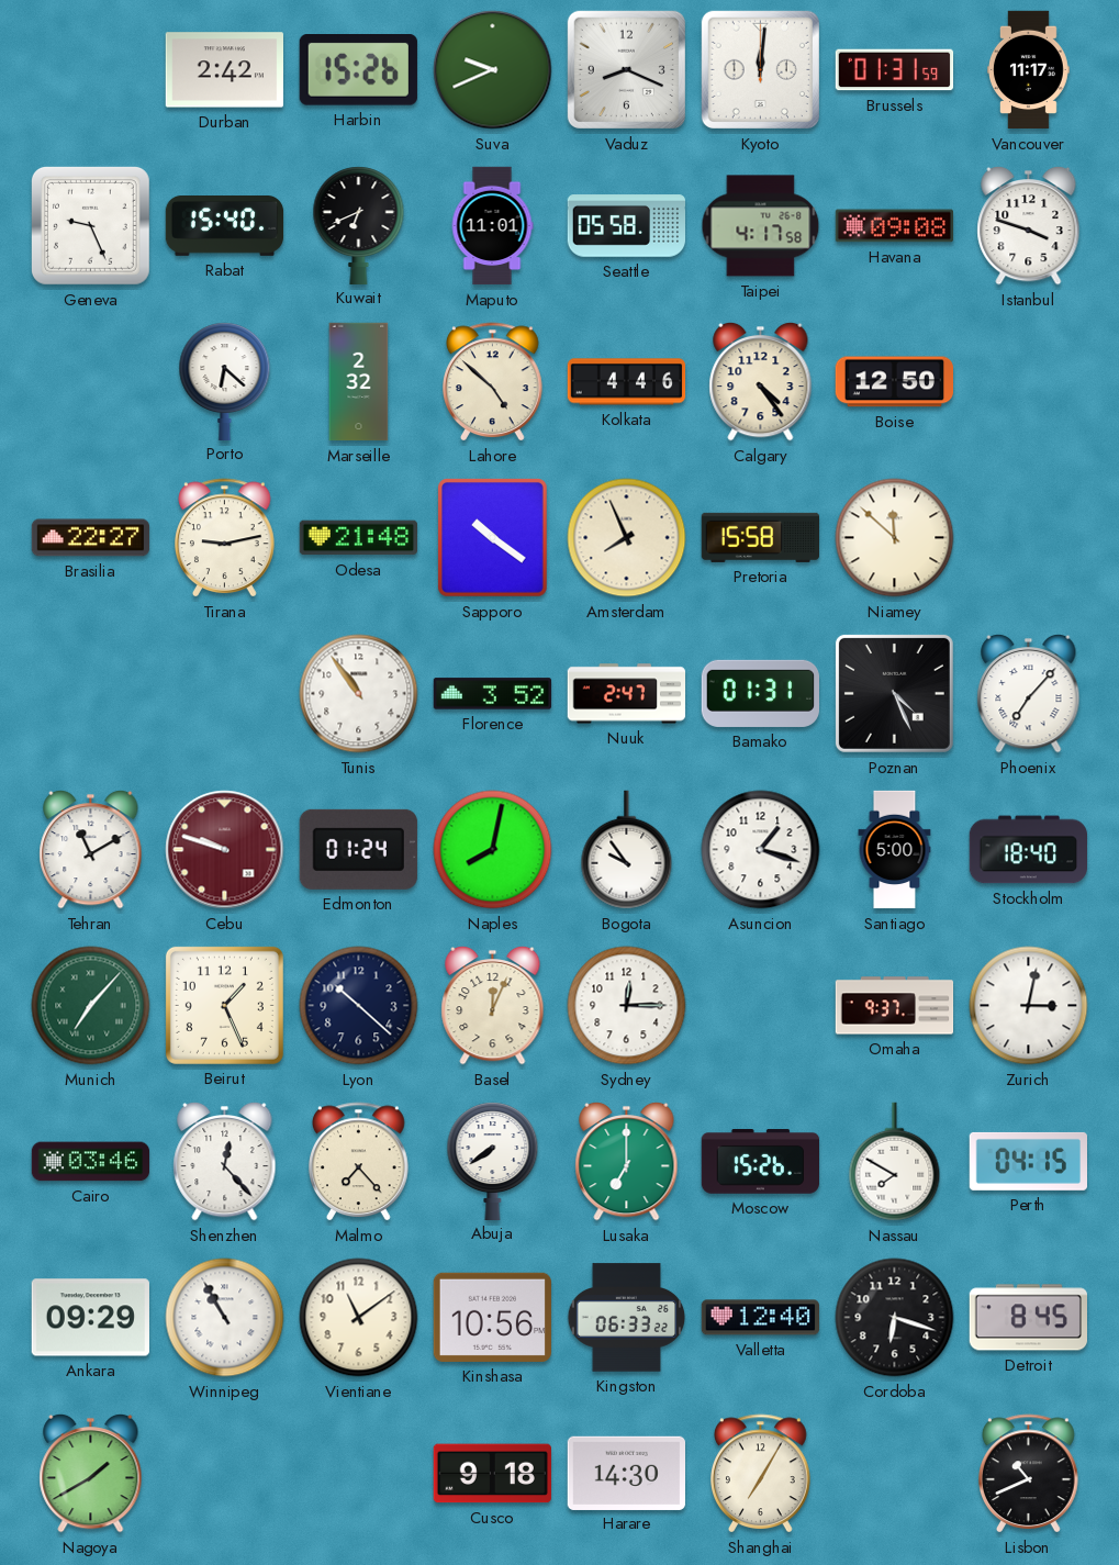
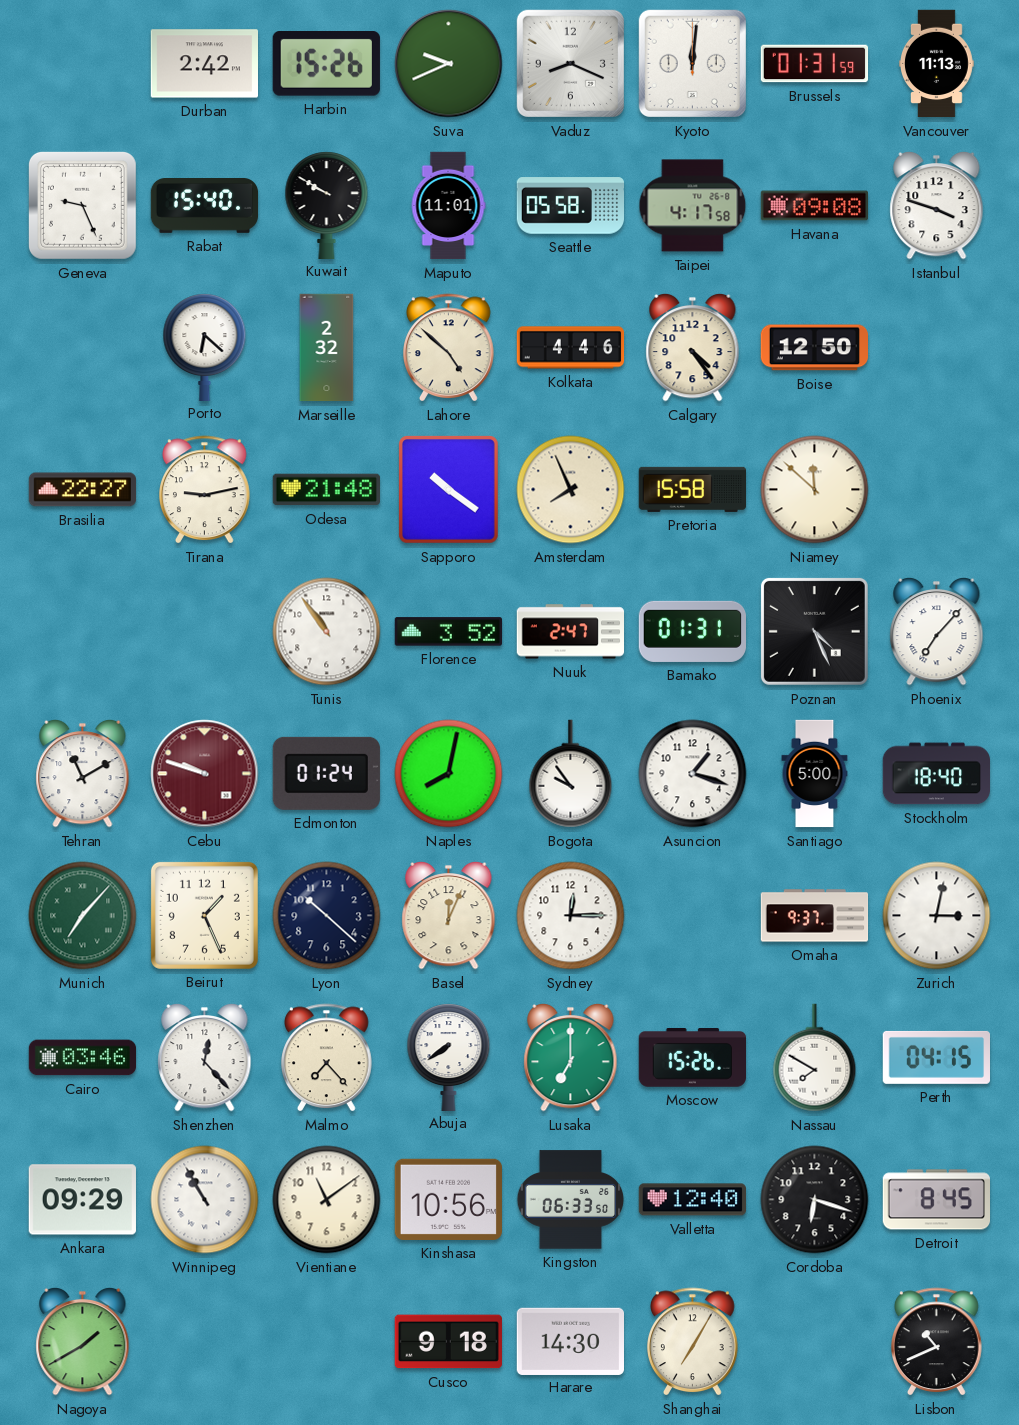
Vancouver: 11:17 -> 11:13
Kuwait: 6:41 -> 9:50
Kingston: 06:33:22 -> 06:33:50
